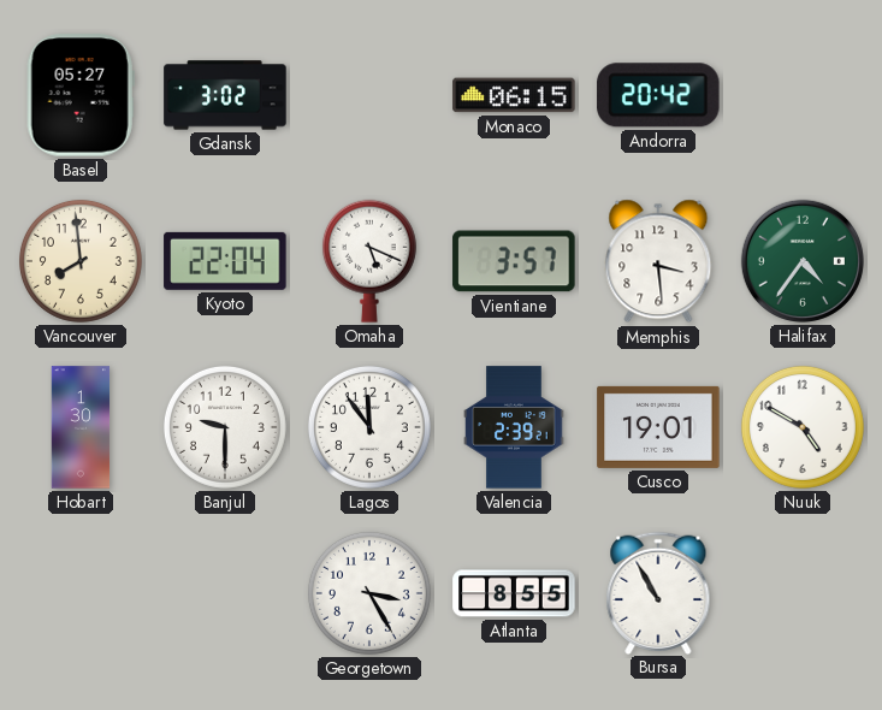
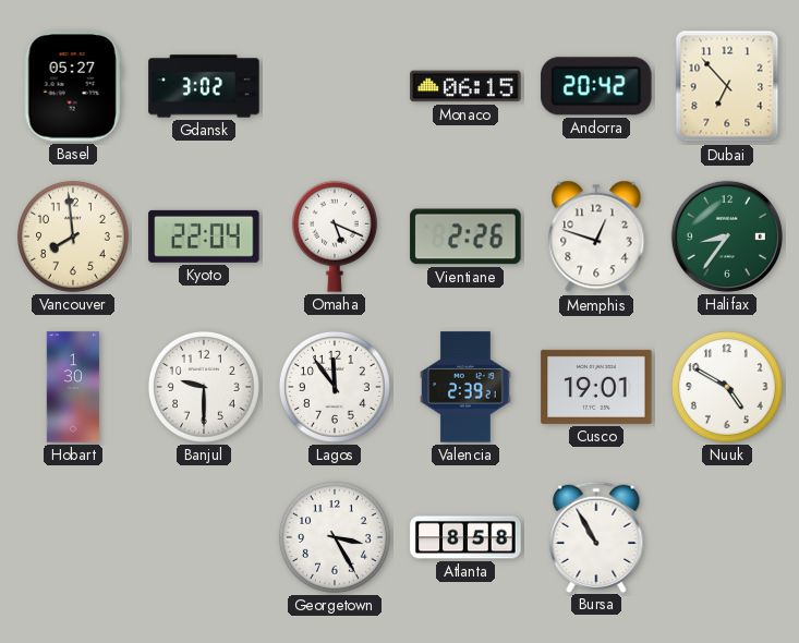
Dubai: none -> 6:53
Vientiane: 3:57 -> 2:26
Memphis: 3:29 -> 12:48
Halifax: 4:36 -> 8:36
Atlanta: 8:55 -> 8:58
